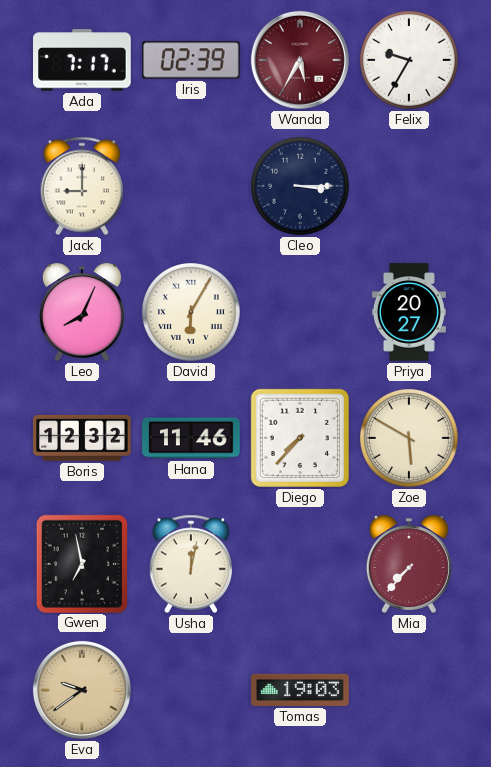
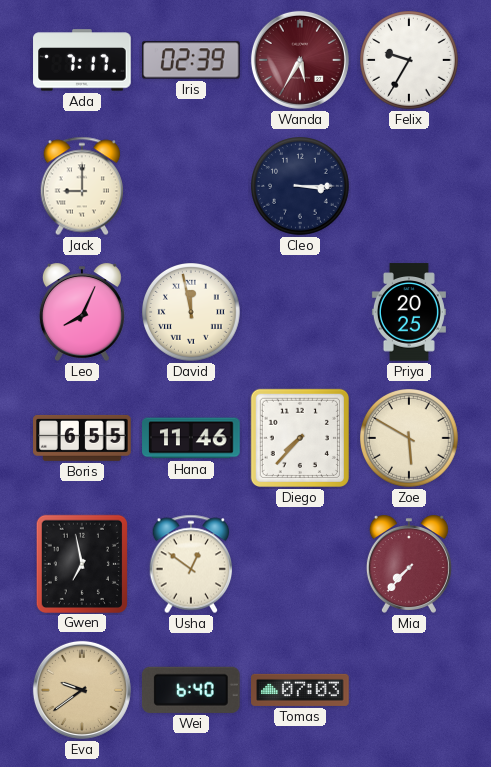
David: 6:05 -> 11:58
Priya: 20:27 -> 20:25
Boris: 12:32 -> 6:55
Usha: 12:02 -> 12:51
Wei: none -> 6:40
Tomas: 19:03 -> 07:03
